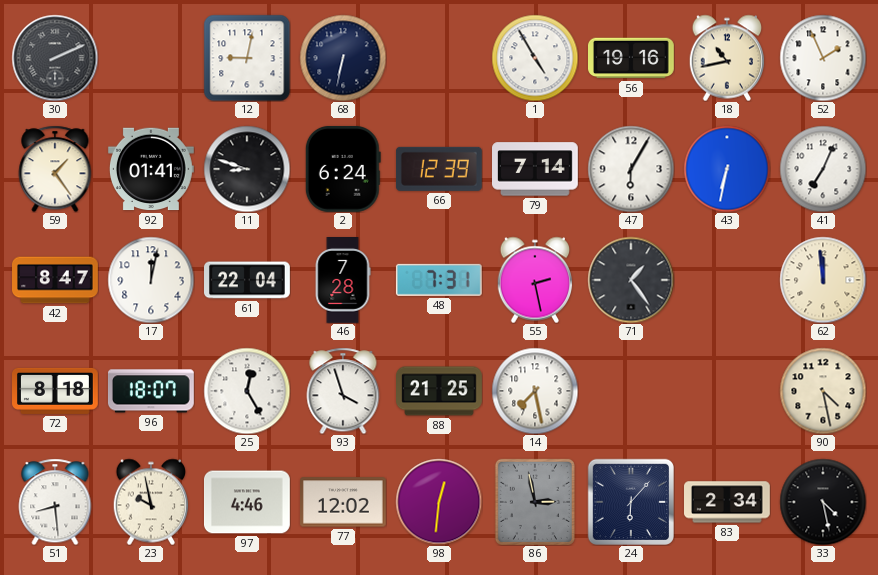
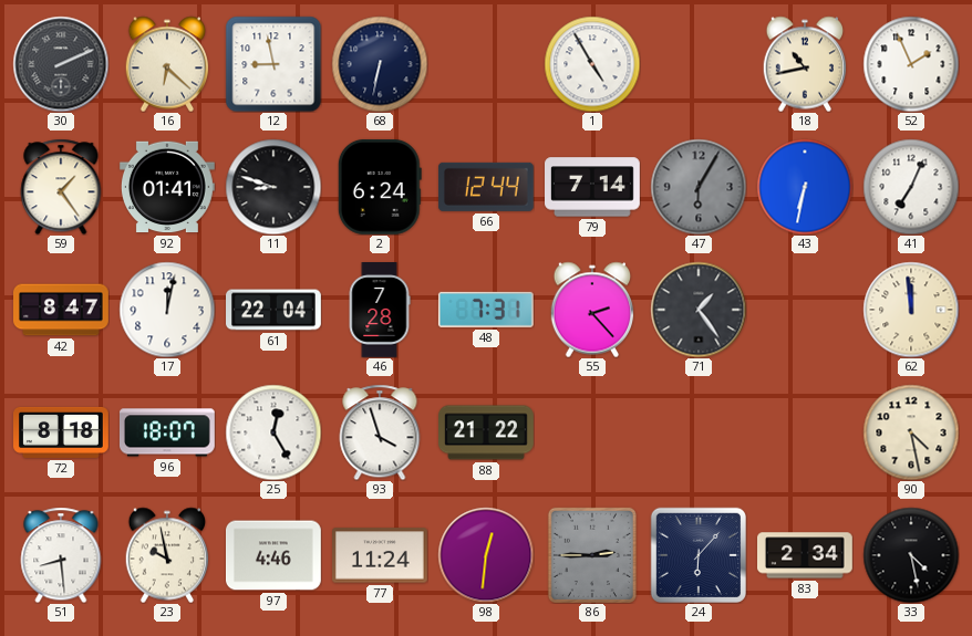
16: none -> 6:22
12: 9:02 -> 8:58
56: 19:16 -> none
66: 12:39 -> 12:44
47 dial: white -> grey
55: 2:28 -> 2:23
88: 21:25 -> 21:22
14: 7:28 -> none
77: 12:02 -> 11:24
86: 2:58 -> 2:45
